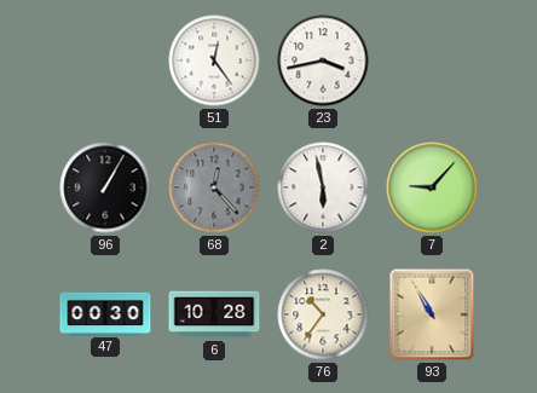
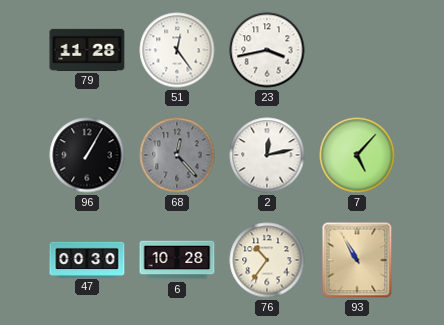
79: none -> 11:28
2: 5:58 -> 12:13
7: 9:07 -> 5:07
